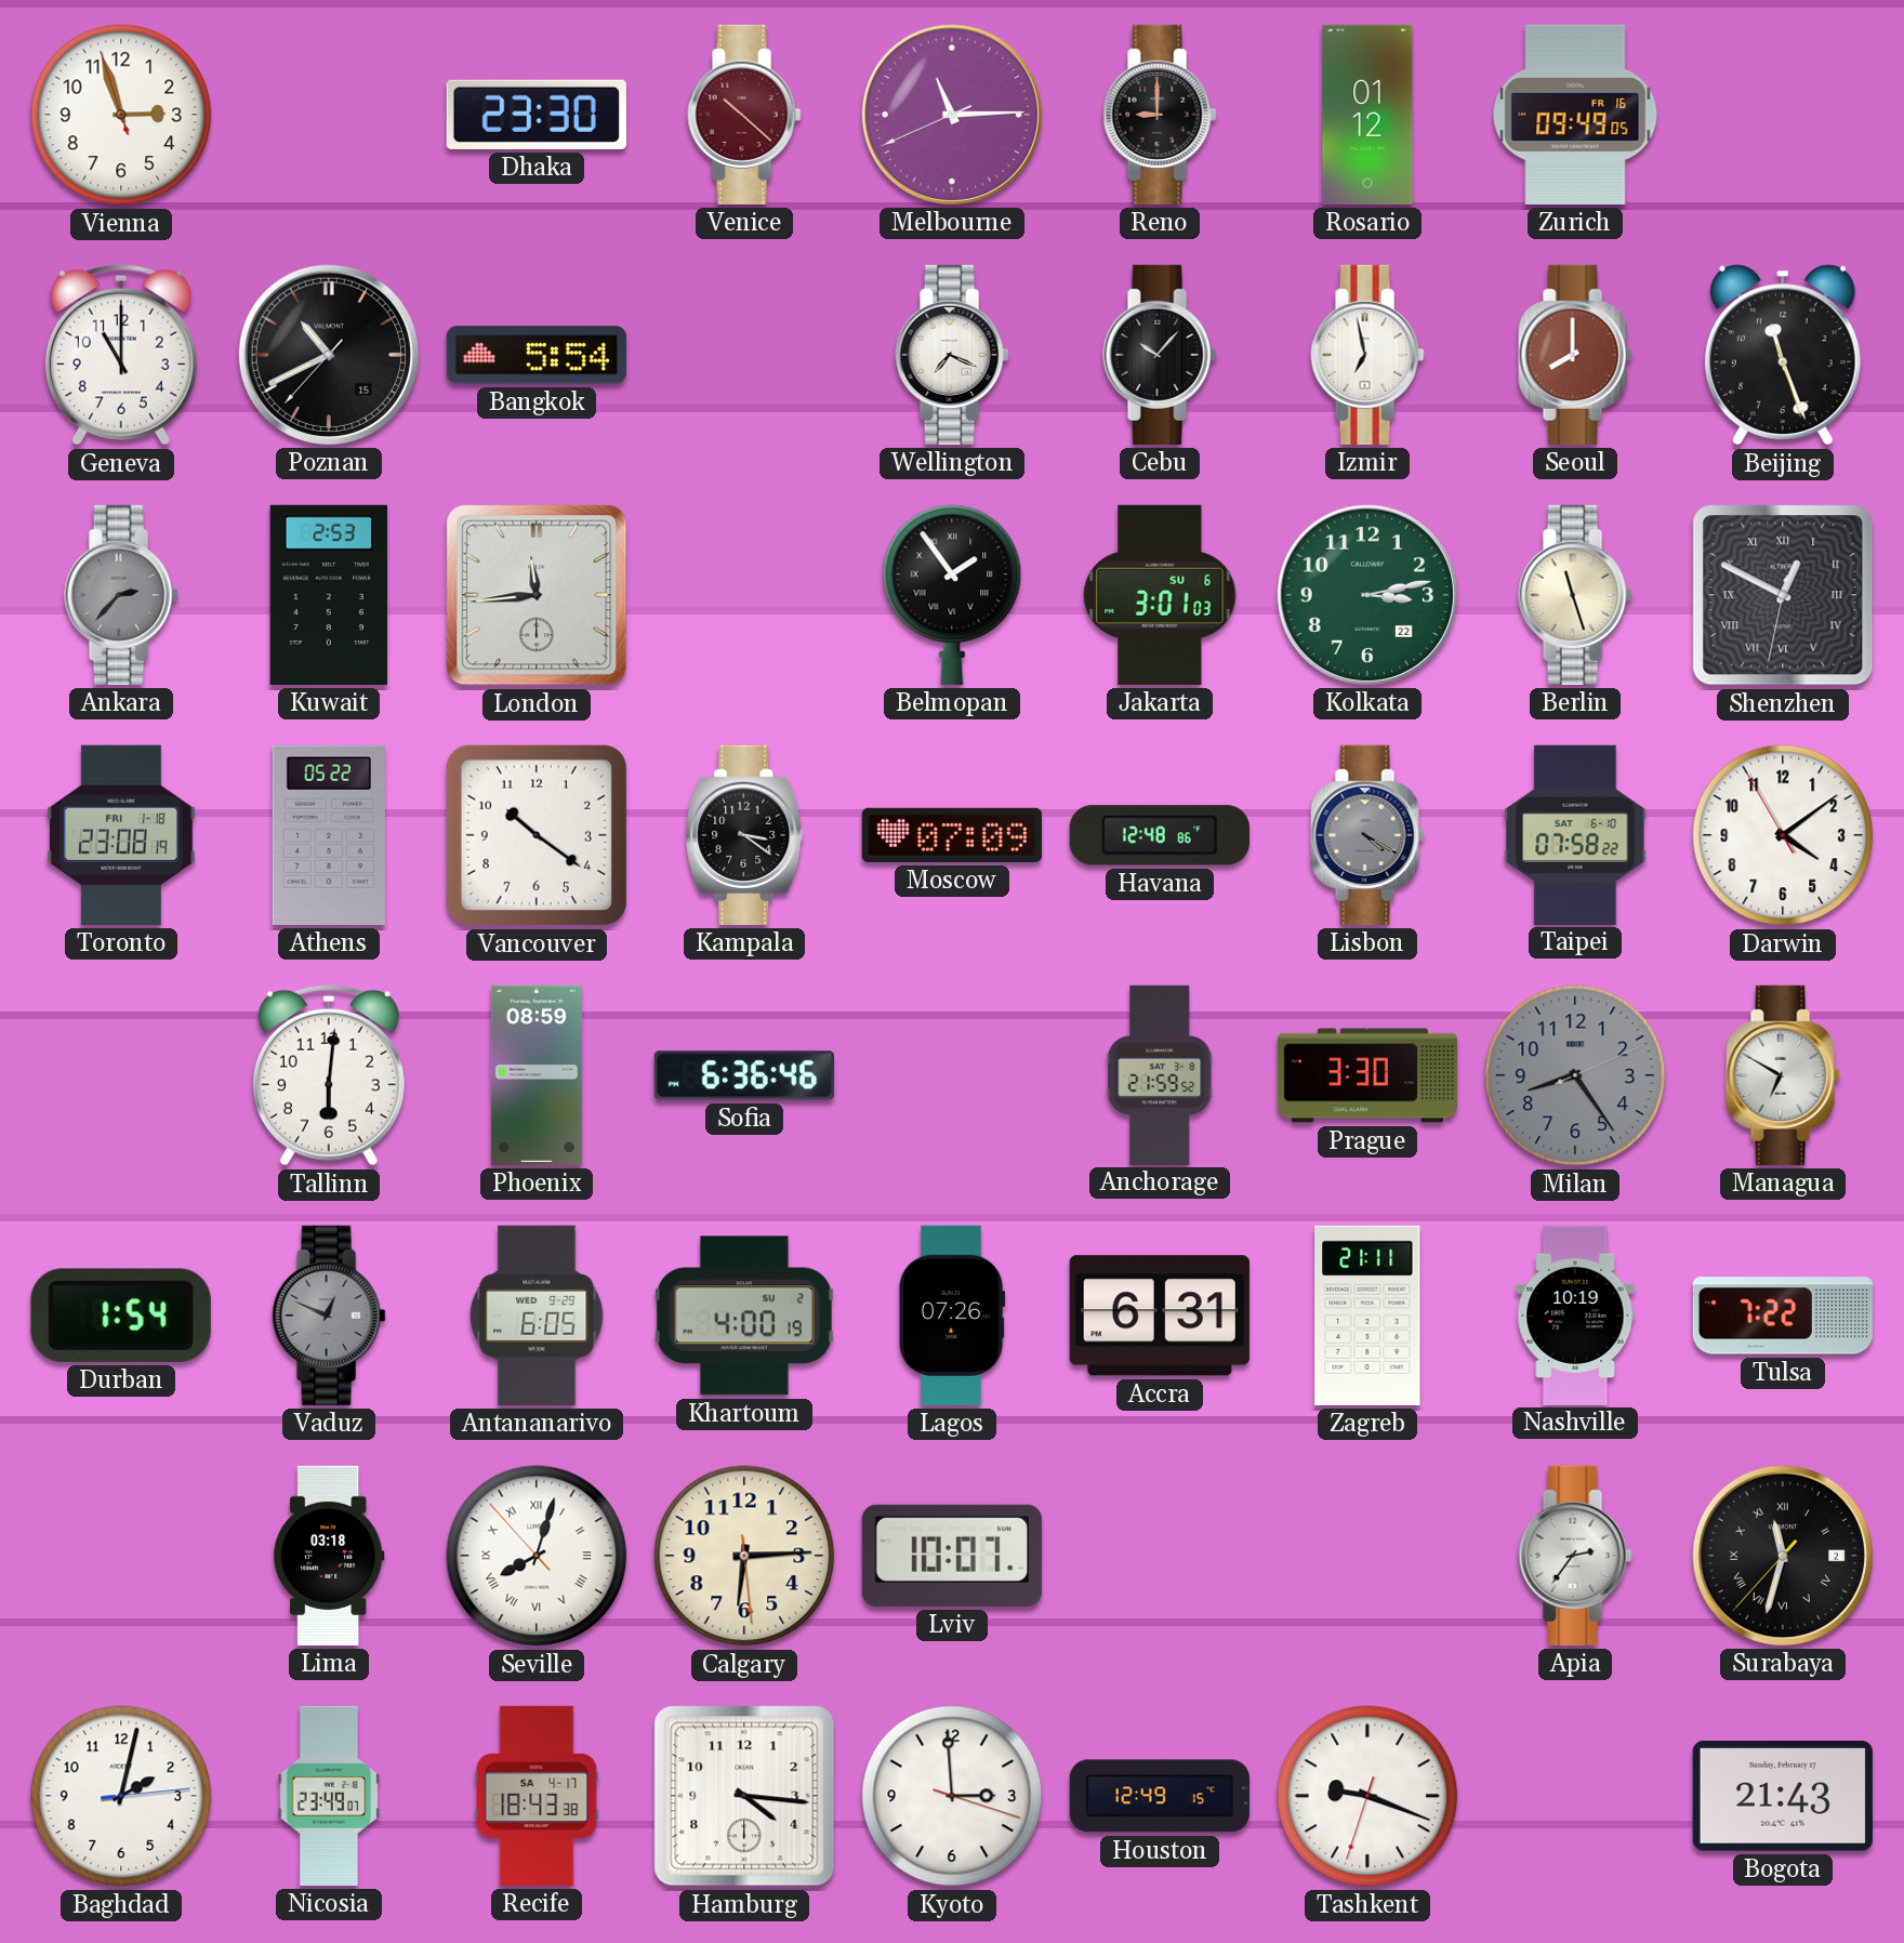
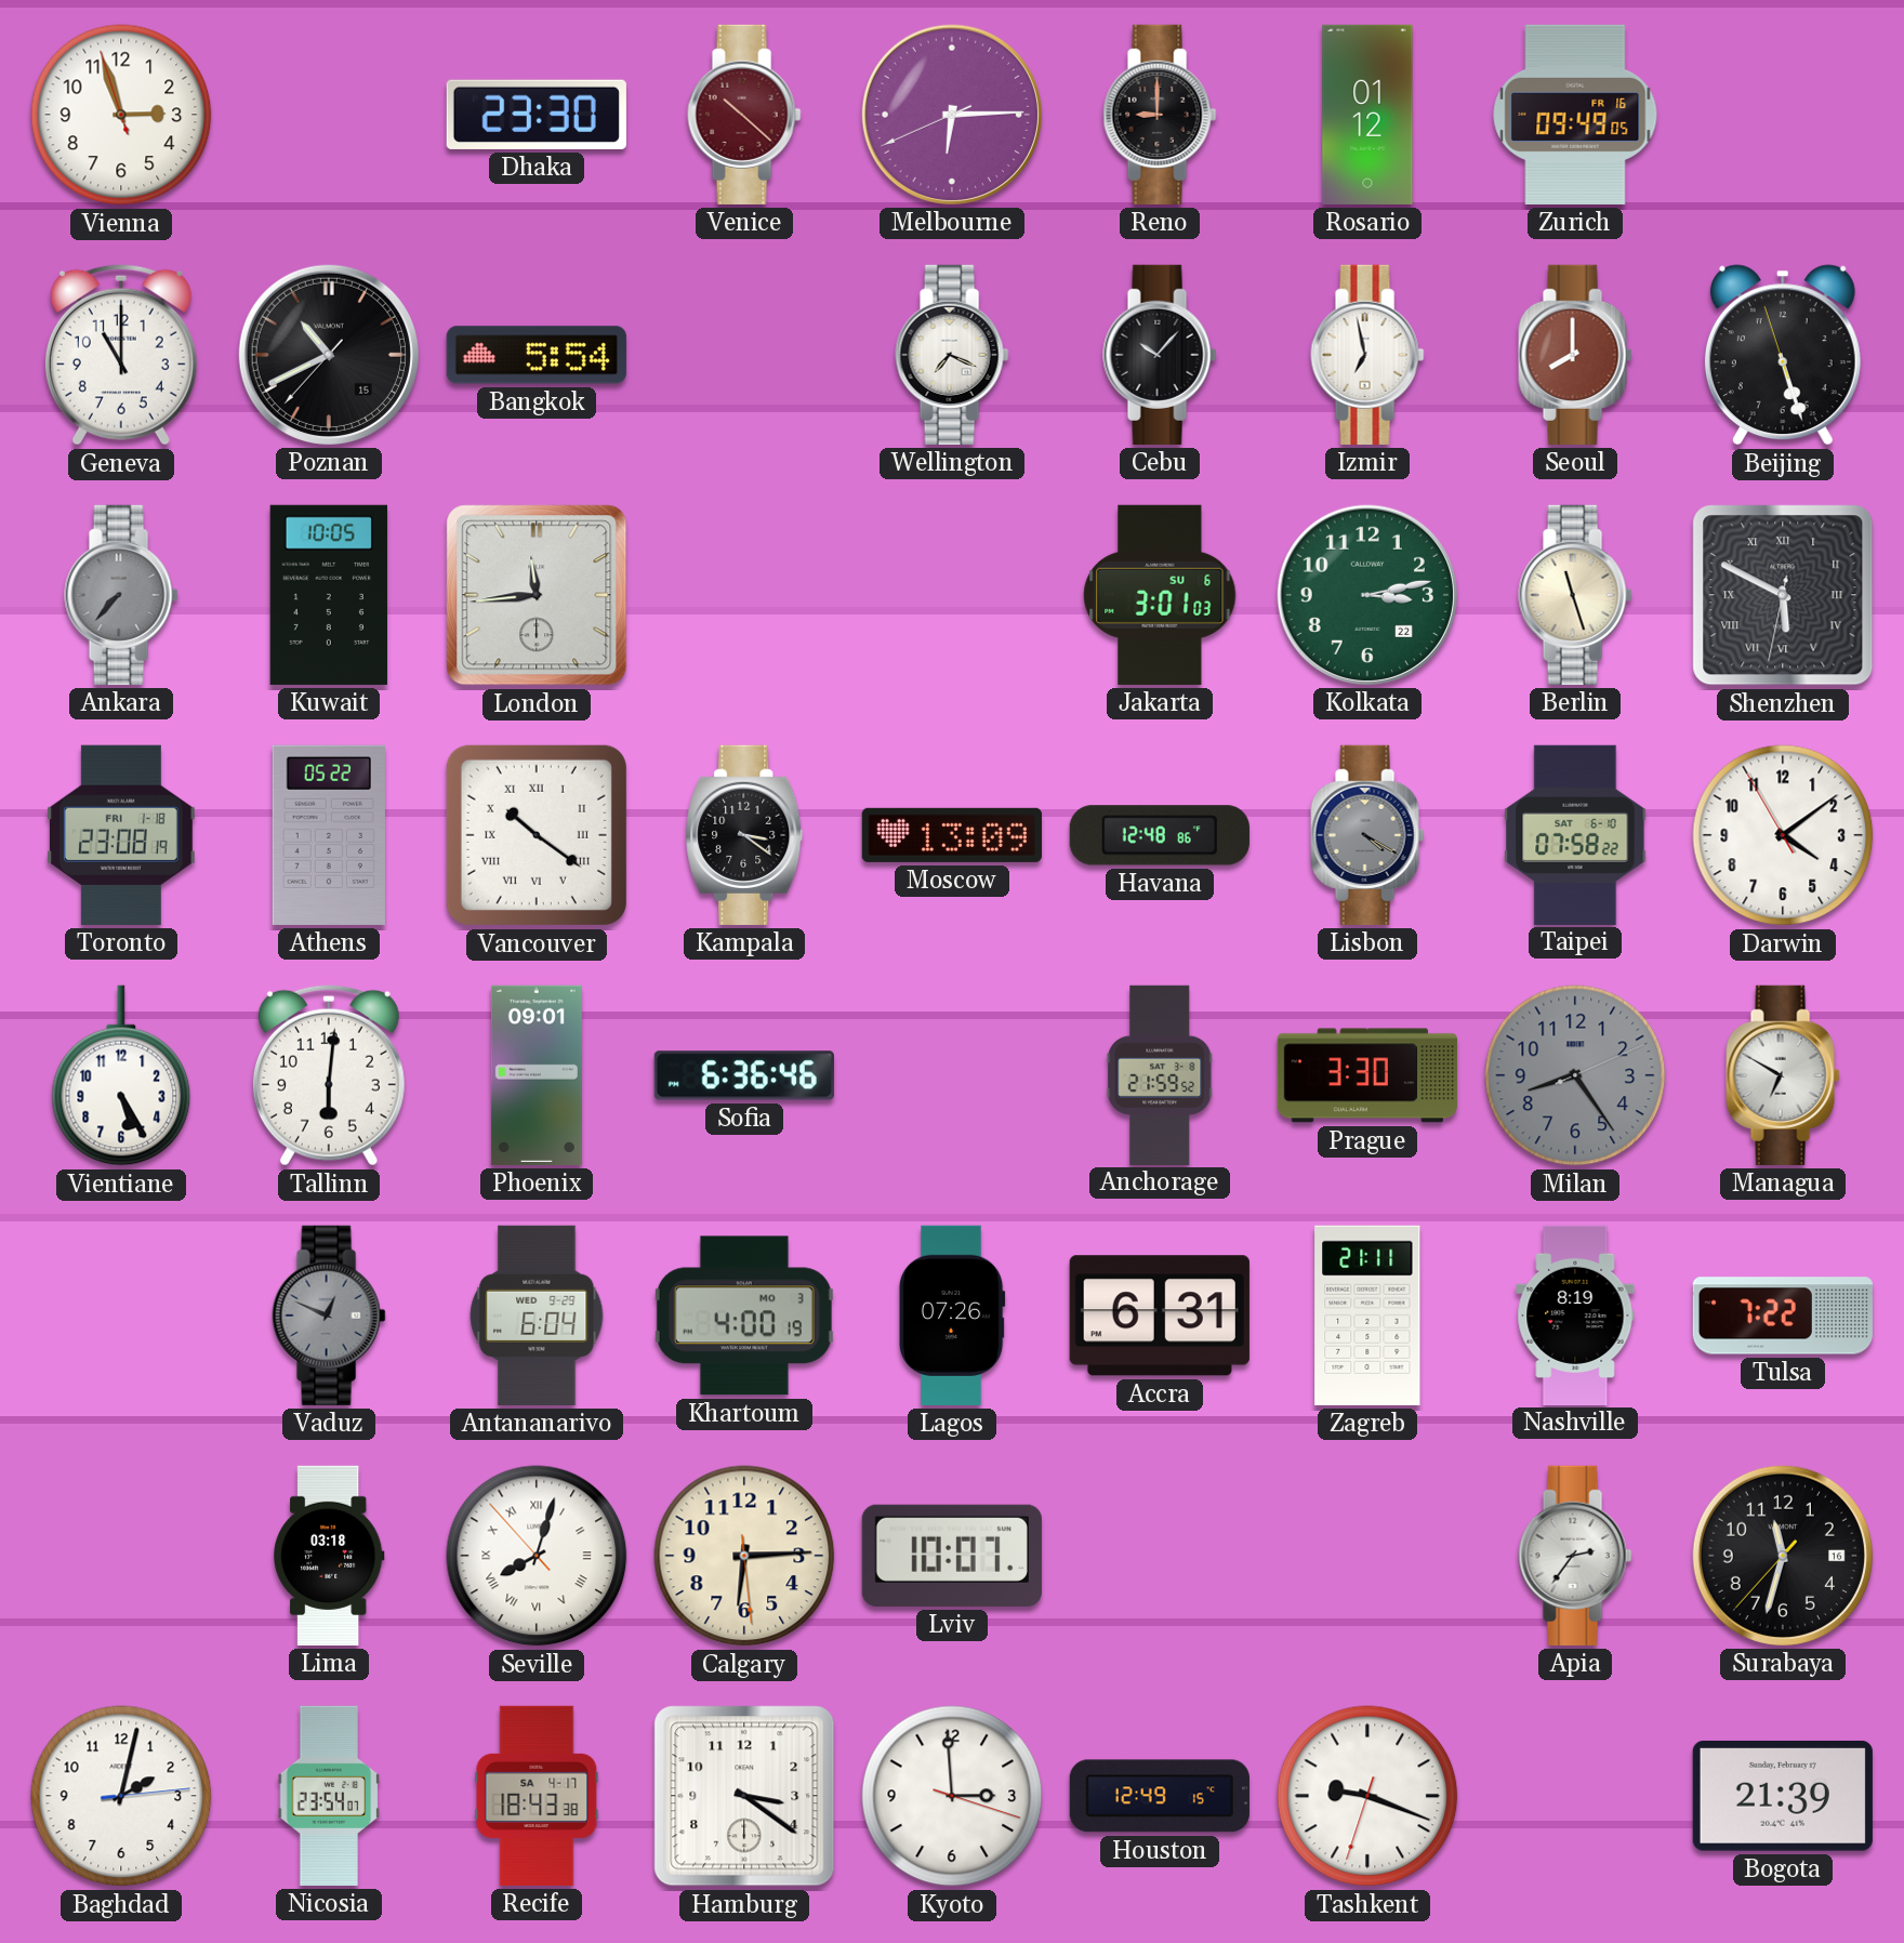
Melbourne: 11:14 -> 6:14
Beijing: 11:26 -> 5:26
Ankara: 2:37 -> 7:37
Kuwait: 2:53 -> 10:05
Belmopan: 1:54 -> none
Shenzhen: 12:49 -> 5:49
Vancouver numerals: Arabic -> Roman
Moscow: 07:09 -> 13:09
Vientiane: none -> 5:25
Phoenix: 08:59 -> 09:01
Durban: 1:54 -> none
Antananarivo: 6:05 -> 6:04
Khartoum date: SU 2 -> MO 3
Nashville: 10:19 -> 8:19
Surabaya date: 2 -> 16
Surabaya numerals: Roman -> Arabic
Nicosia: 23:49 -> 23:54
Hamburg: 4:16 -> 3:21
Bogota: 21:43 -> 21:39
